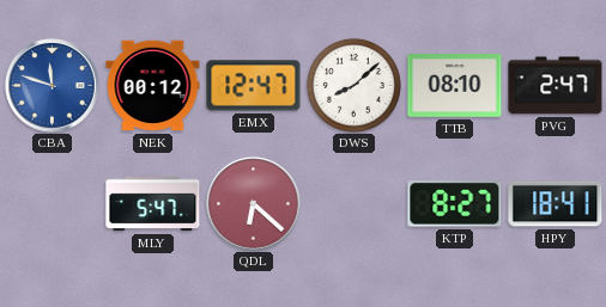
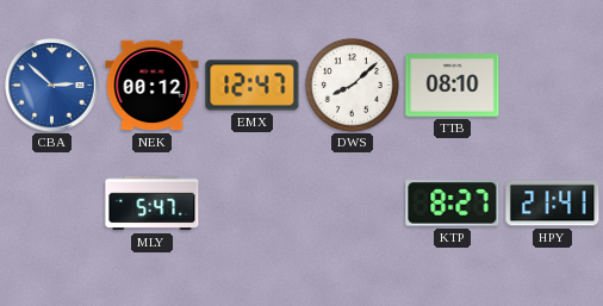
CBA: 11:48 -> 2:52
PVG: 2:47 -> none
QDL: 6:22 -> none
HPY: 18:41 -> 21:41
